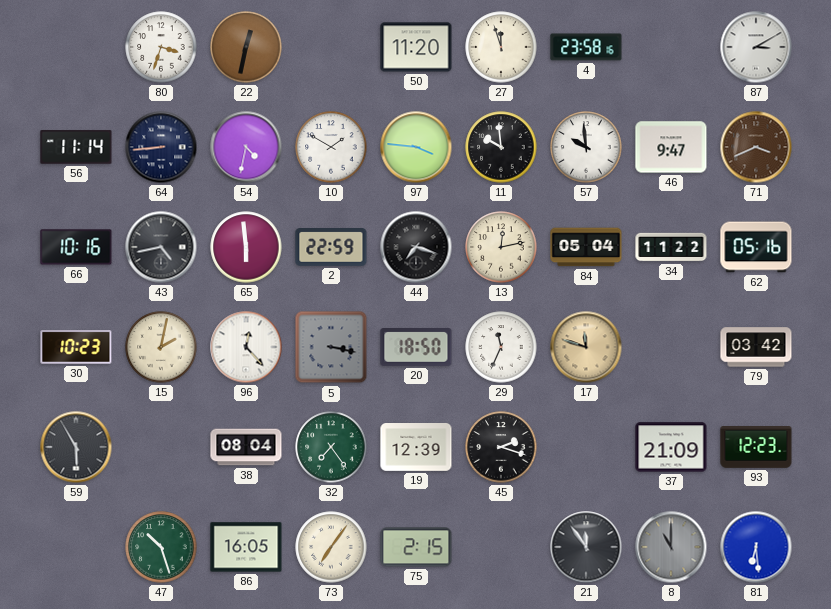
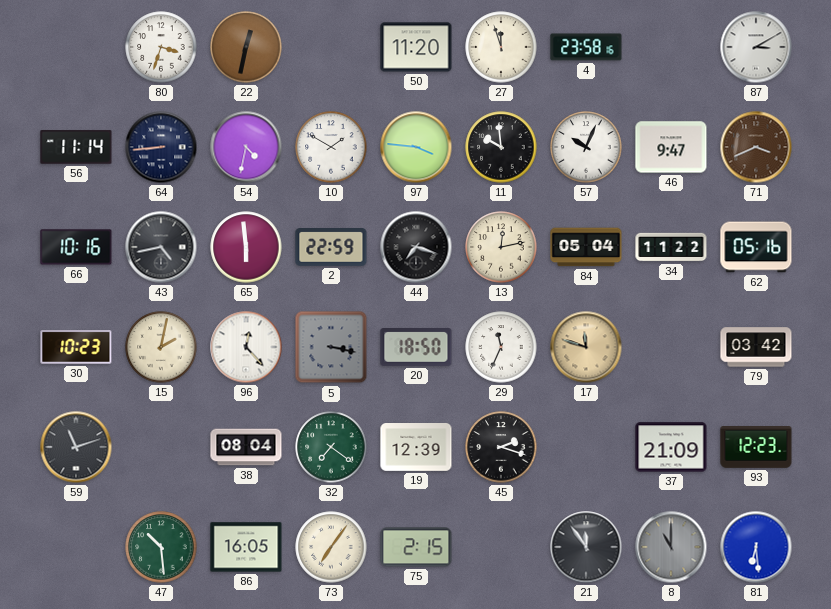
57: 9:59 -> 10:04
59: 5:55 -> 11:12
32: 7:24 -> 7:21
47: 10:27 -> 10:29
